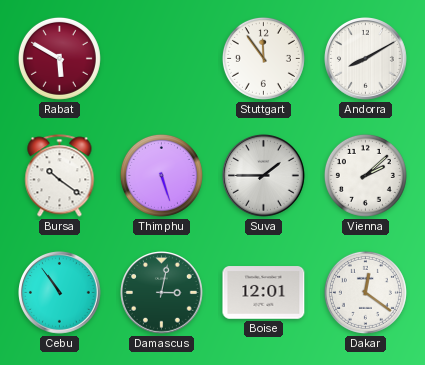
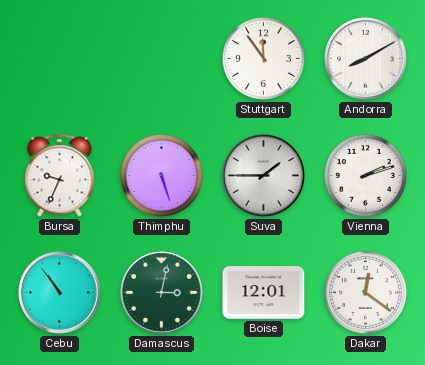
Rabat: 5:50 -> none
Bursa: 10:21 -> 9:34
Vienna: 2:08 -> 2:12
